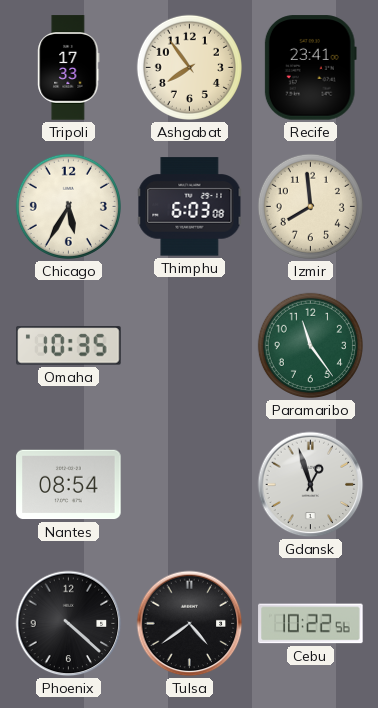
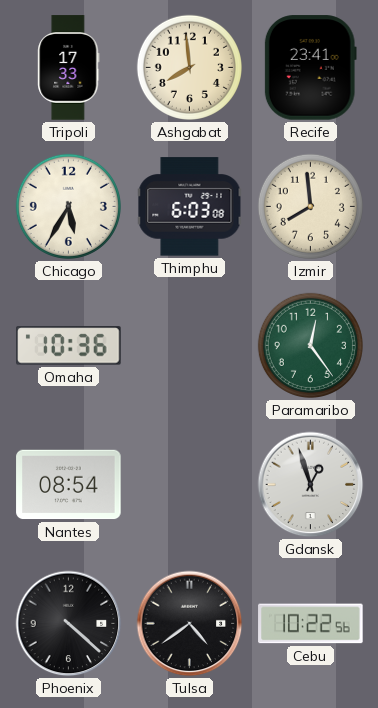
Ashgabat: 7:54 -> 7:59
Omaha: 10:35 -> 10:36
Paramaribo: 11:24 -> 12:24
